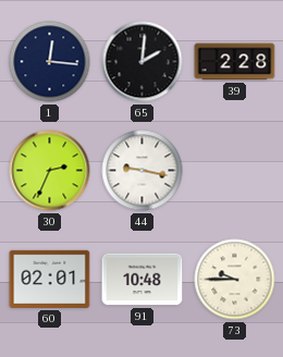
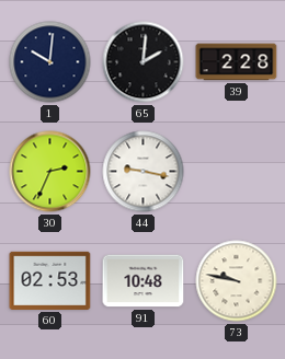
1: 12:16 -> 10:01
60: 02:01 -> 02:53
73: 9:45 -> 9:47
